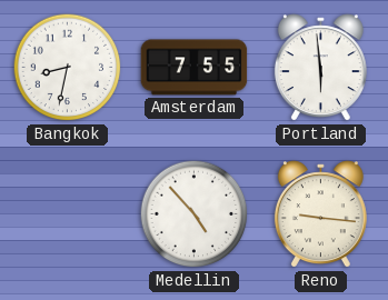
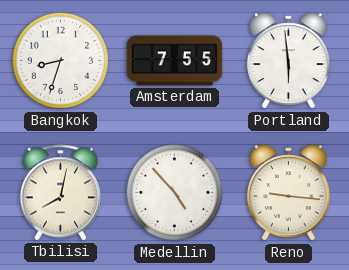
Bangkok: 8:32 -> 8:33
Tbilisi: none -> 8:02
